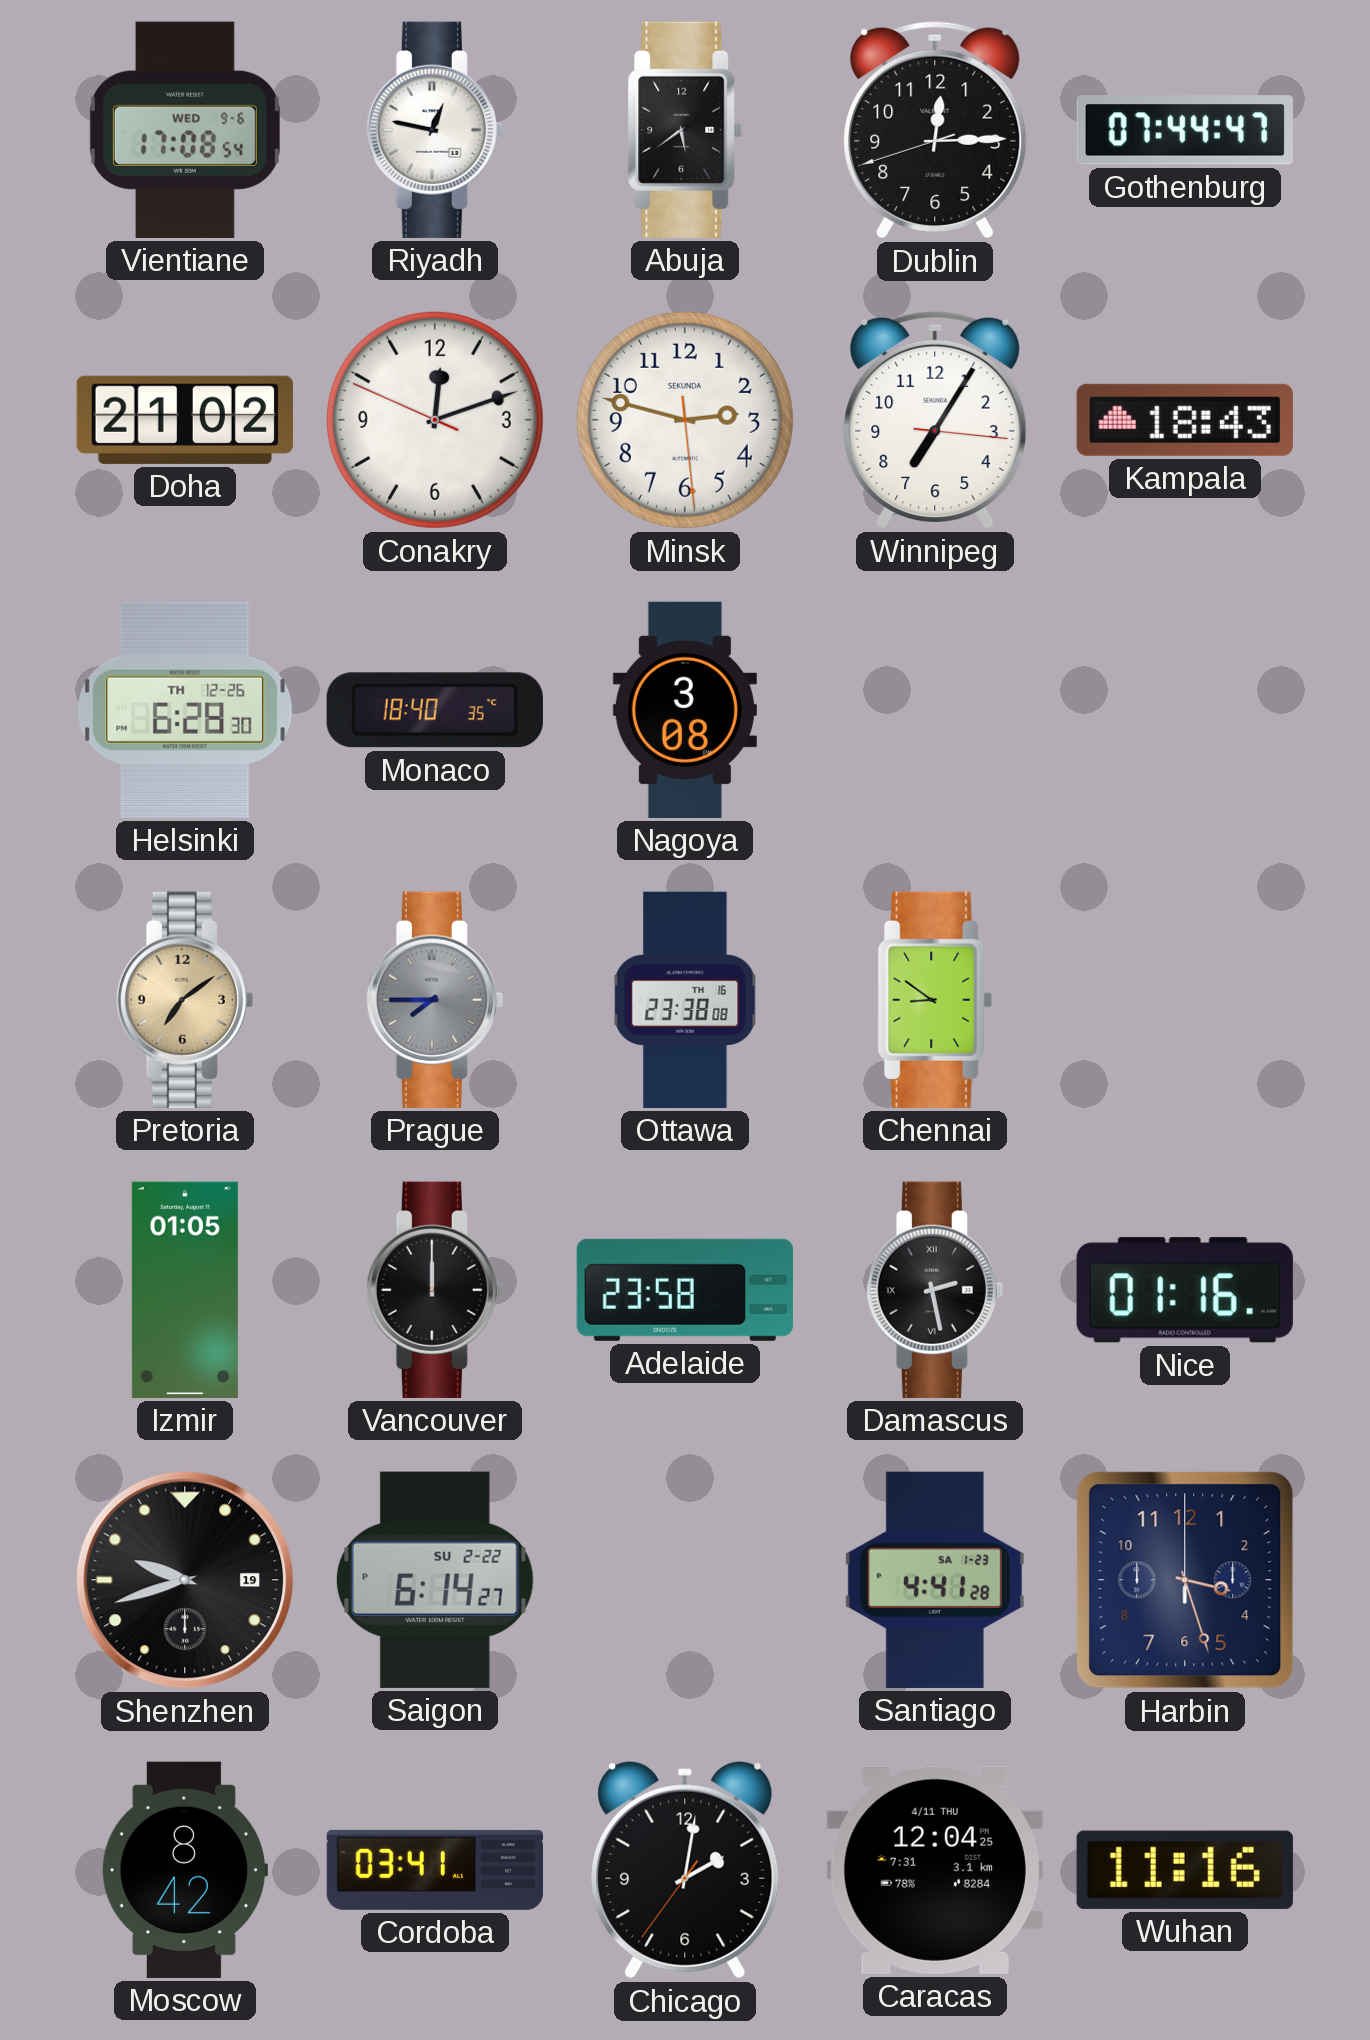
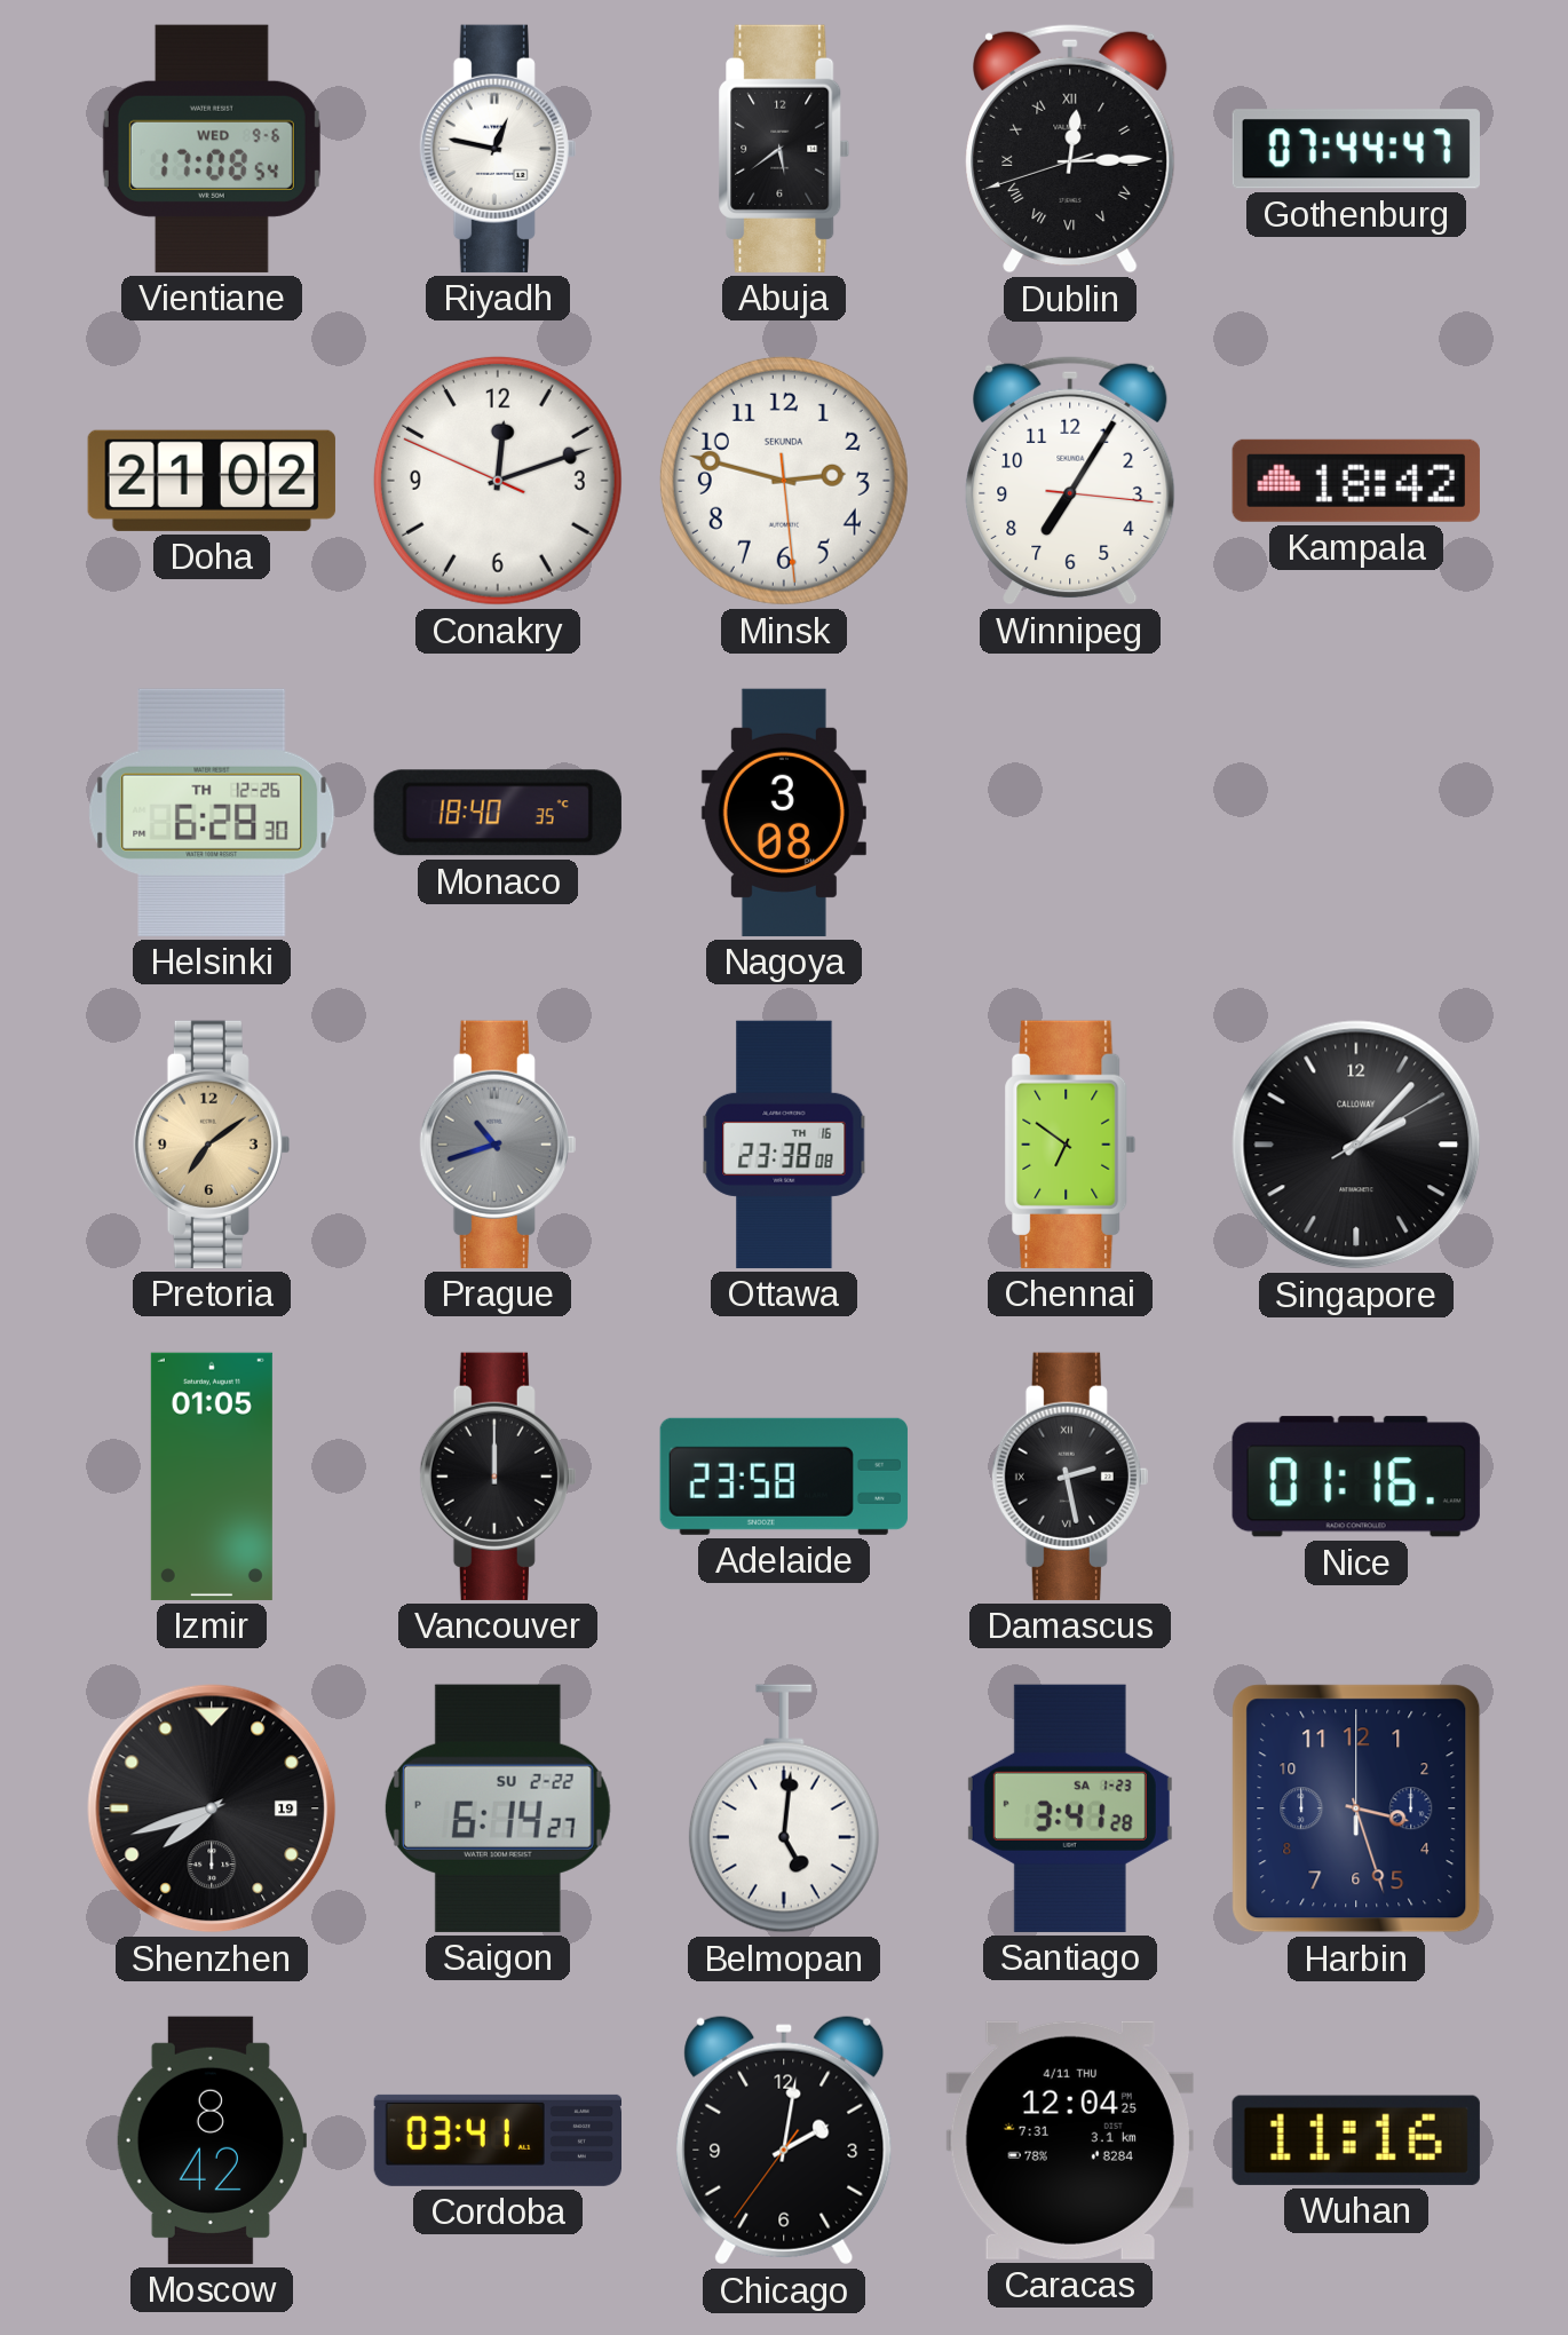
Dublin numerals: Arabic -> Roman
Kampala: 18:43 -> 18:42
Prague: 7:45 -> 10:42
Chennai: 8:51 -> 6:51
Singapore: none -> 2:07
Shenzhen: 9:42 -> 7:42
Belmopan: none -> 5:01
Santiago: 4:41 -> 3:41
